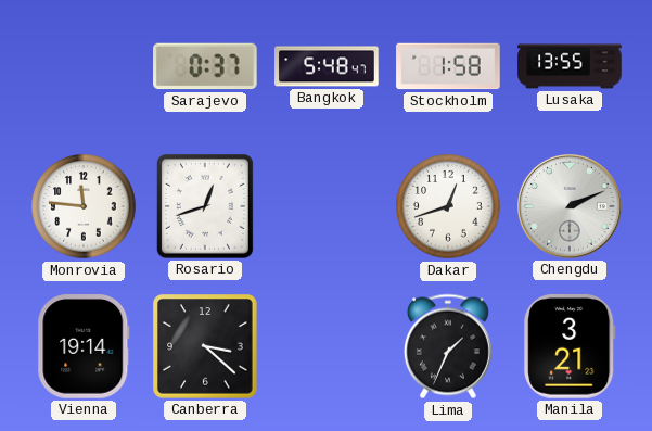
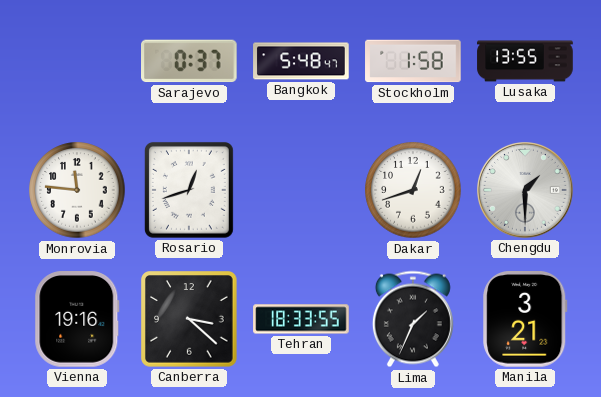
Chengdu: 2:11 -> 1:30
Vienna: 19:14 -> 19:16
Tehran: none -> 18:33
